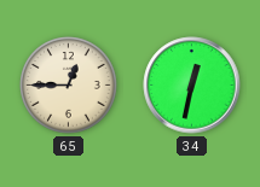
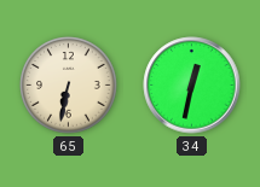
65: 12:45 -> 6:32
